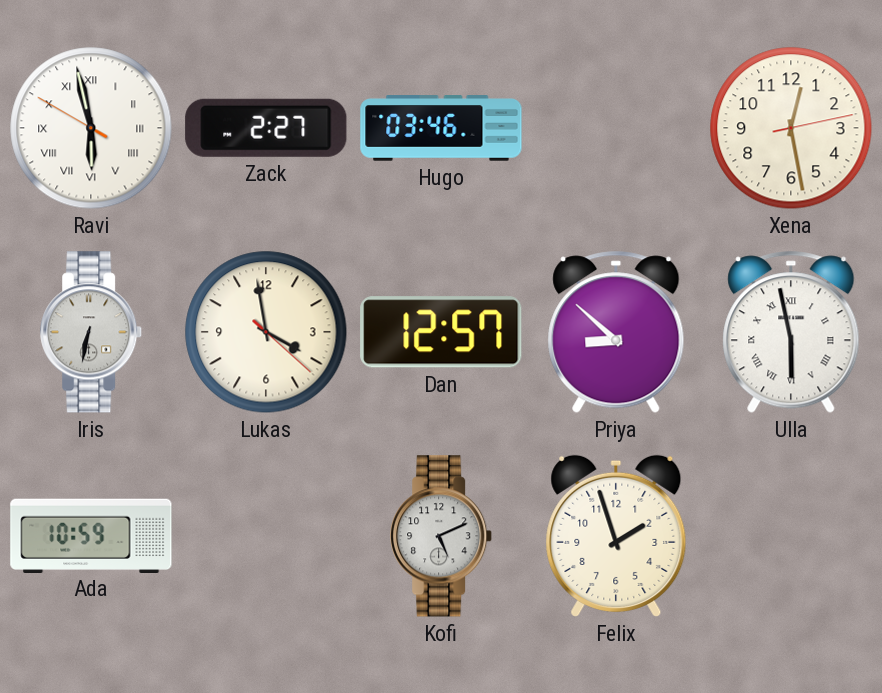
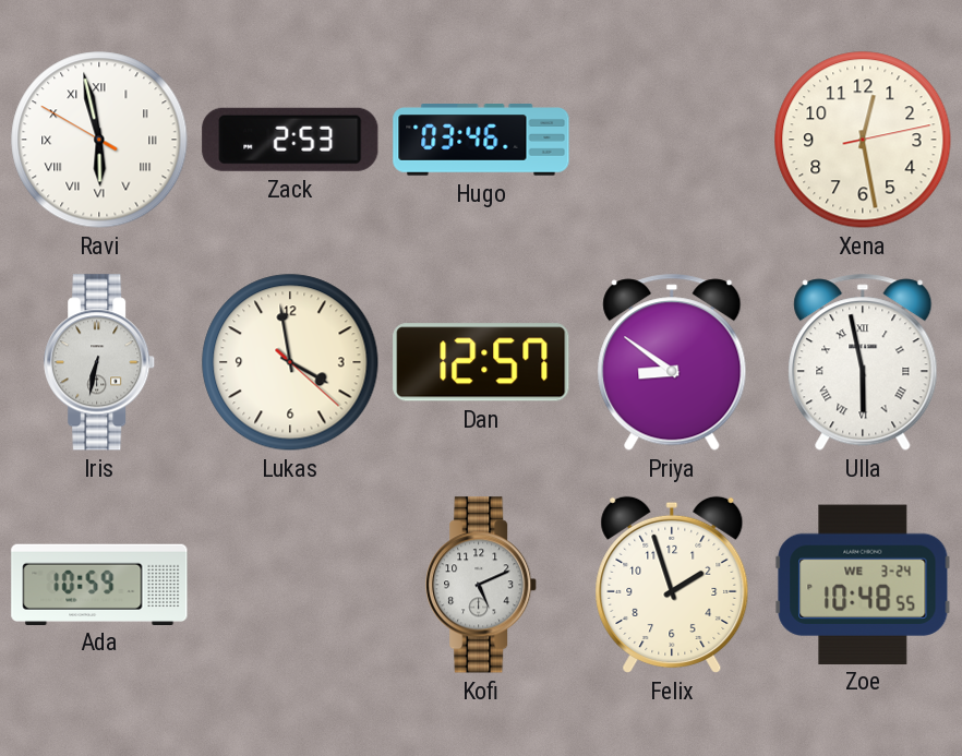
Zack: 2:27 -> 2:53
Priya: 8:52 -> 8:51
Zoe: none -> 10:48
